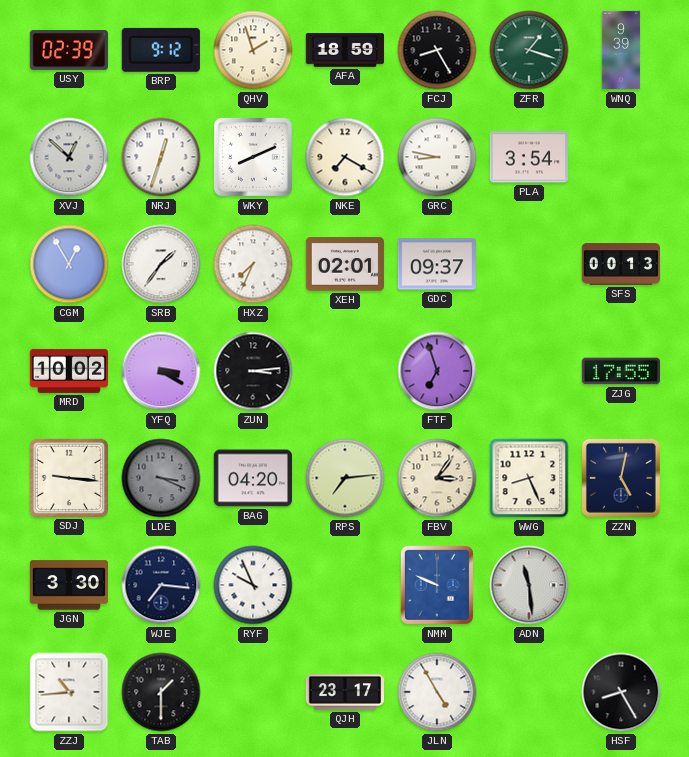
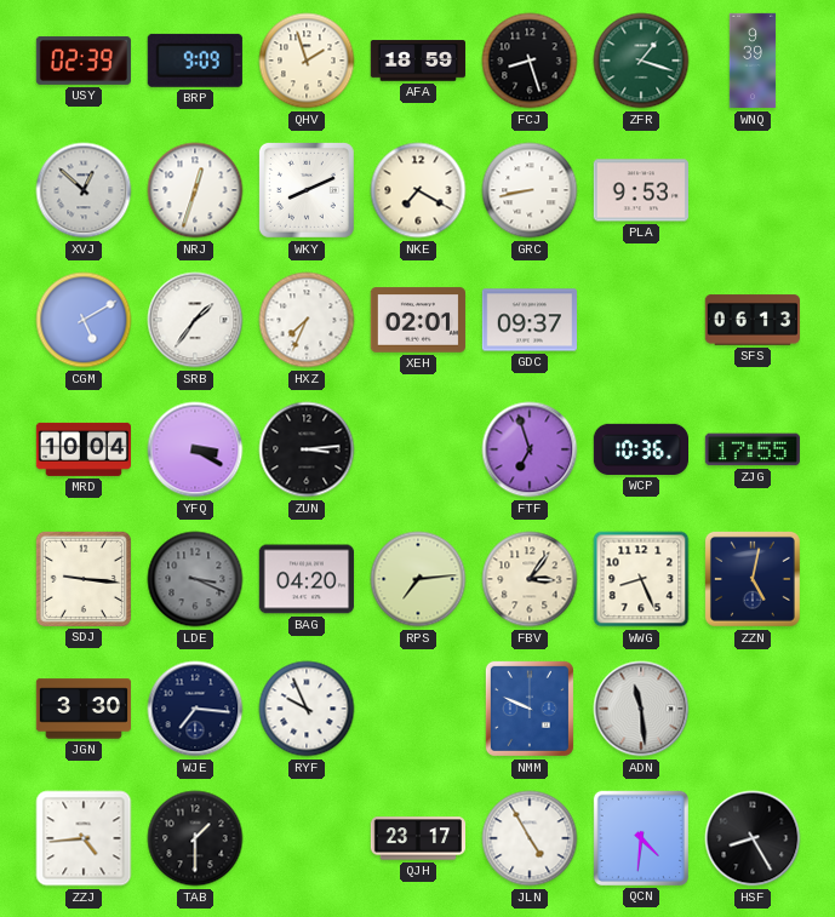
BRP: 9:12 -> 9:09
FCJ: 8:25 -> 8:27
GRC: 8:47 -> 8:43
PLA: 3:54 -> 9:53
CGM: 12:55 -> 5:10
SFS: 00:13 -> 06:13
MRD: 10:02 -> 10:04
WCP: none -> 10:36
ZZJ: 10:44 -> 4:44
QCN: none -> 4:31
